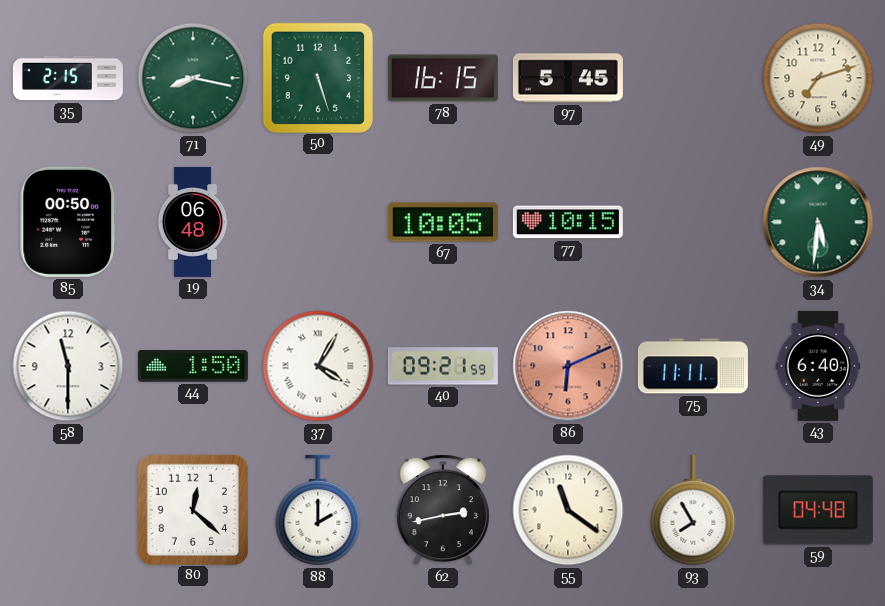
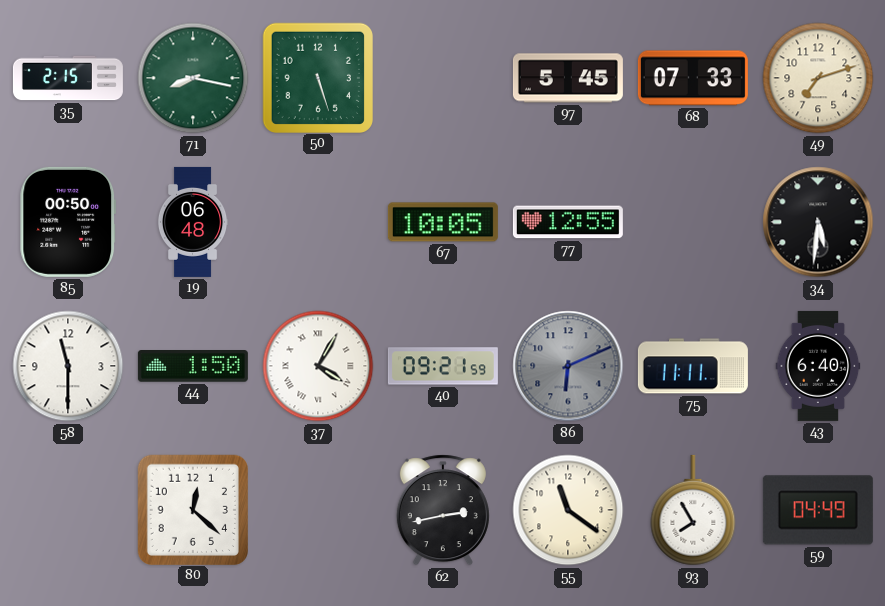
78: 16:15 -> none
68: none -> 07:33
77: 10:15 -> 12:55
34 dial: green -> black
86 dial: salmon -> grey
88: 2:00 -> none
59: 04:48 -> 04:49
